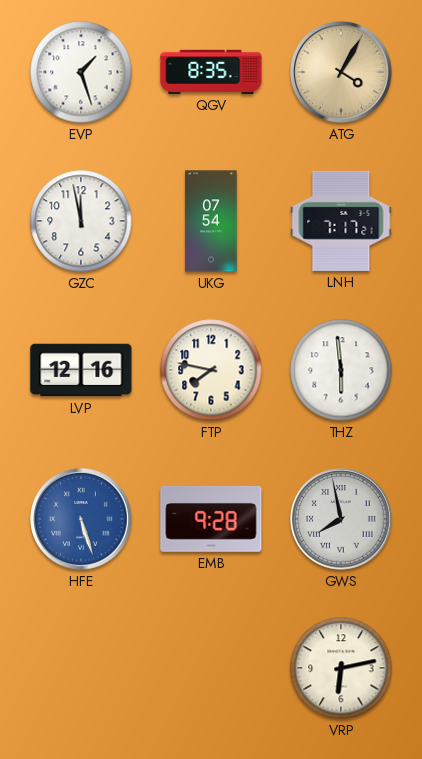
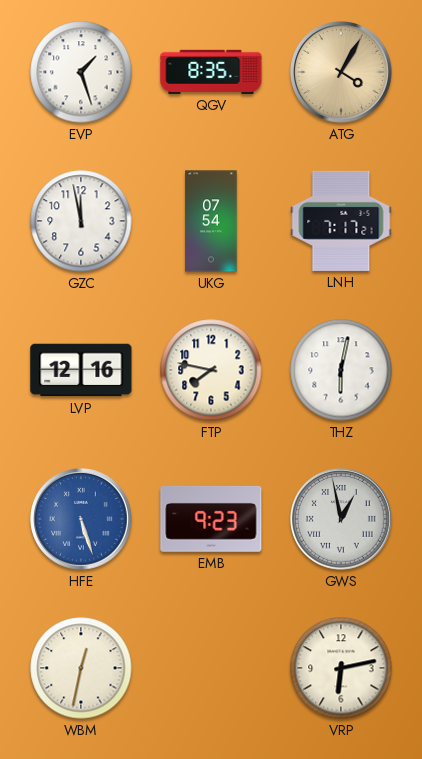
THZ: 5:59 -> 6:02
EMB: 9:28 -> 9:23
GWS: 7:58 -> 12:58
WBM: none -> 12:32
